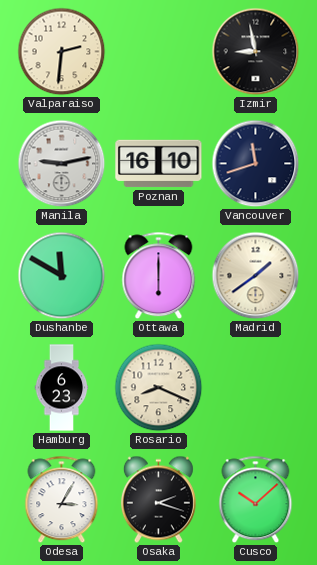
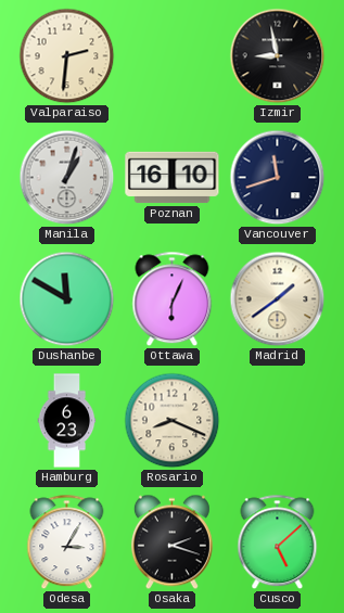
Manila: 9:13 -> 1:03
Ottawa: 6:00 -> 6:04
Cusco: 10:08 -> 5:08
